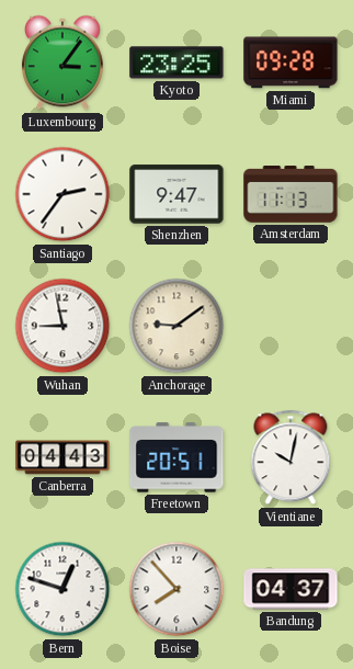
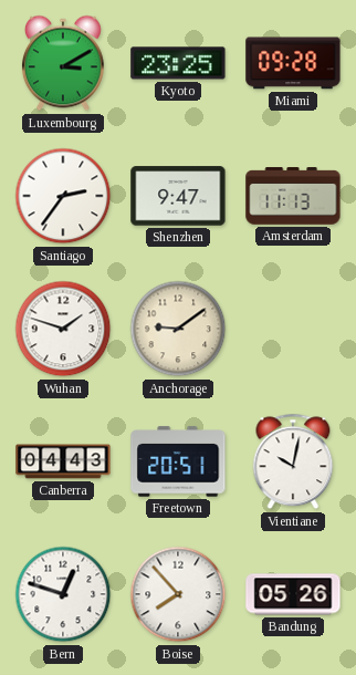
Luxembourg: 3:06 -> 3:10
Wuhan: 8:58 -> 1:48
Bandung: 04:37 -> 05:26
